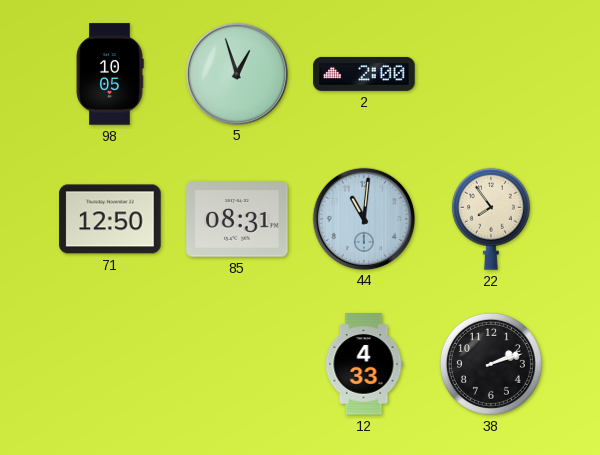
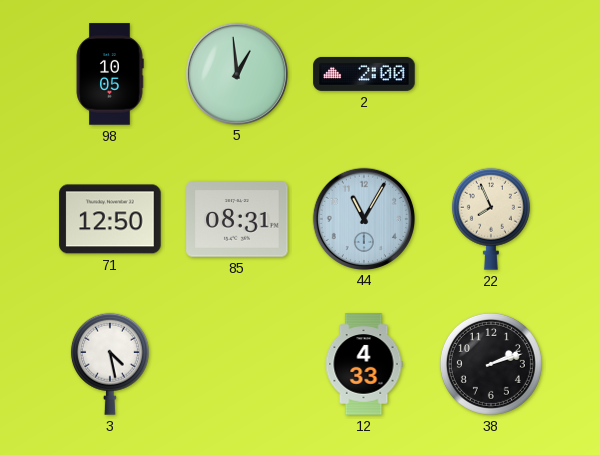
5: 12:57 -> 12:59
44: 11:01 -> 11:05
22: 7:54 -> 7:56
3: none -> 4:28
